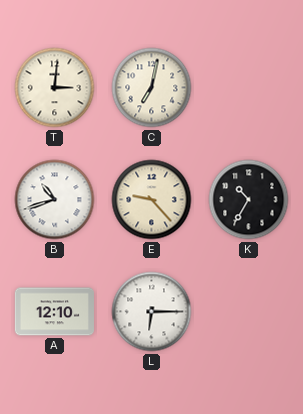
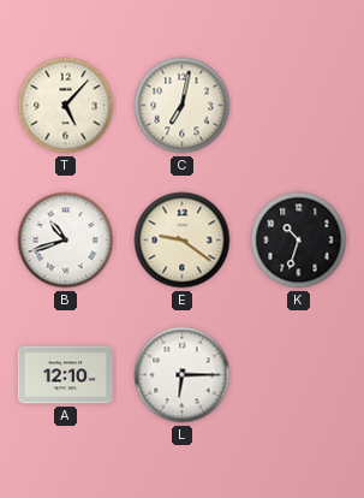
T: 3:01 -> 5:07
E: 9:23 -> 9:21
K: 10:35 -> 10:33
